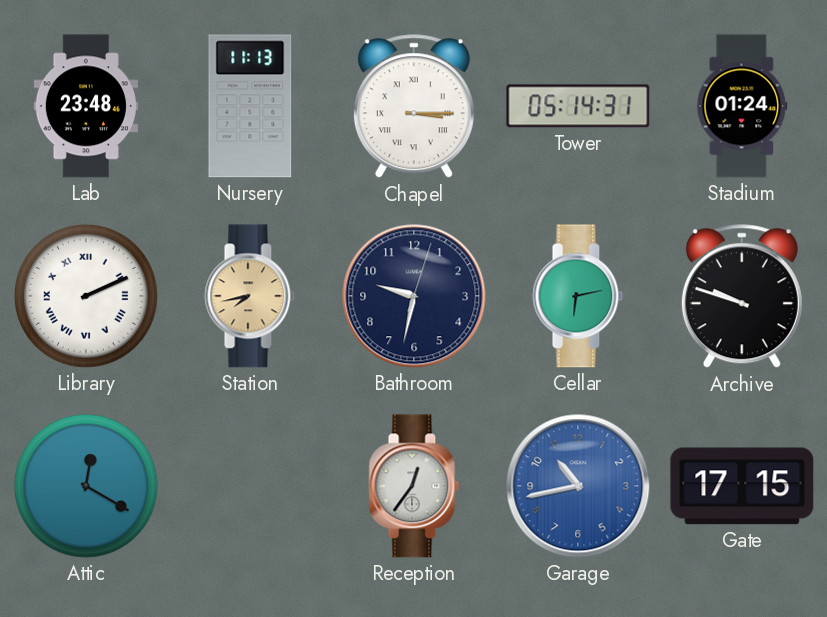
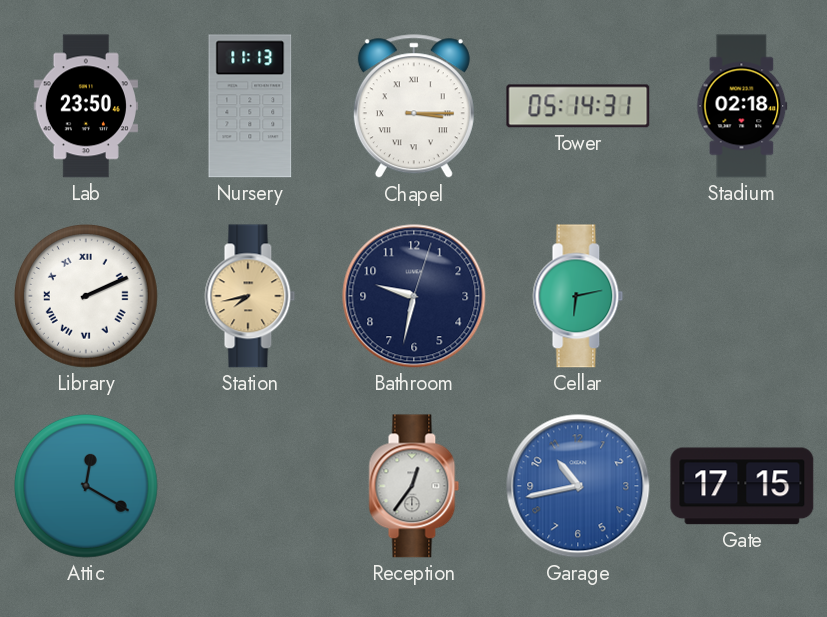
Lab: 23:48 -> 23:50
Stadium: 01:24 -> 02:18
Archive: 9:48 -> none
